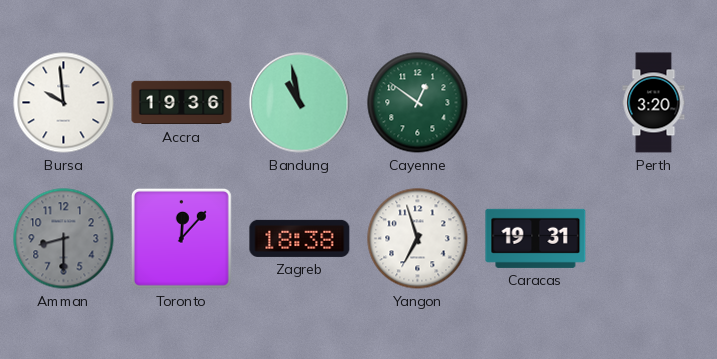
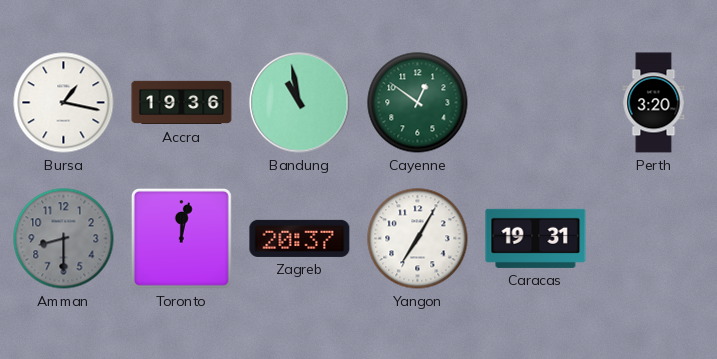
Bursa: 9:59 -> 1:17
Toronto: 12:07 -> 12:02
Zagreb: 18:38 -> 20:37
Yangon: 6:57 -> 7:05
